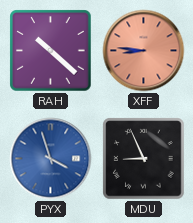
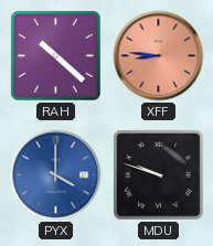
PYX: 3:57 -> 4:00
MDU: 8:56 -> 9:48
